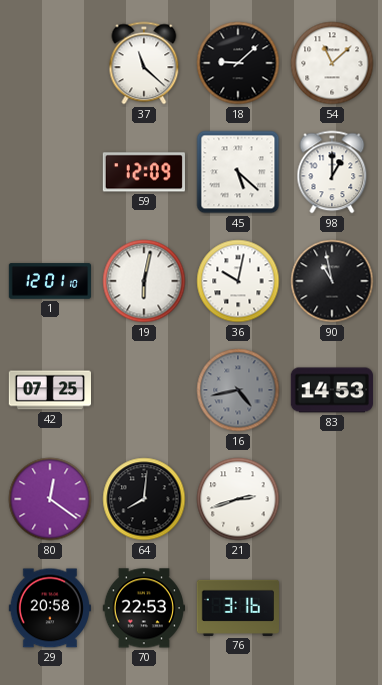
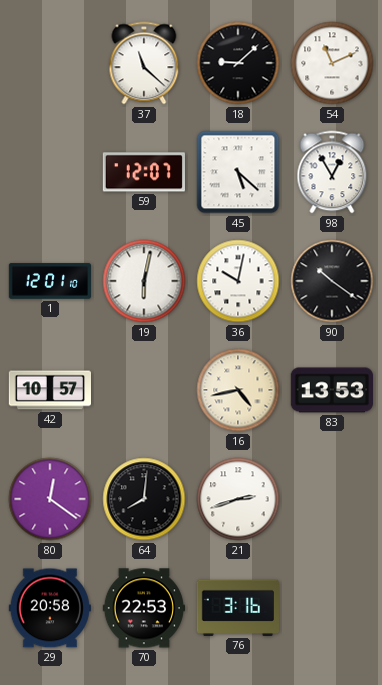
54: 11:08 -> 11:11
59: 12:09 -> 12:07
98: 1:00 -> 12:55
90: 10:58 -> 10:21
42: 07:25 -> 10:57
16 dial: grey -> cream
83: 14:53 -> 13:53
